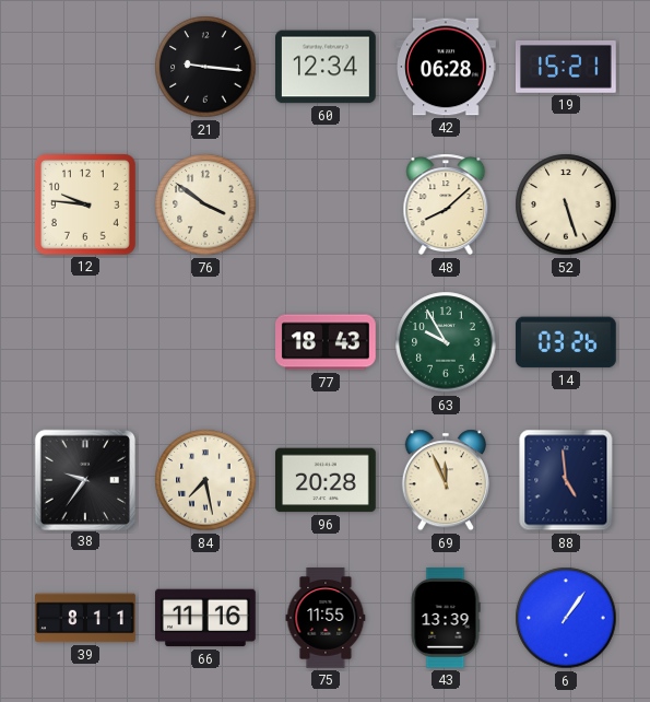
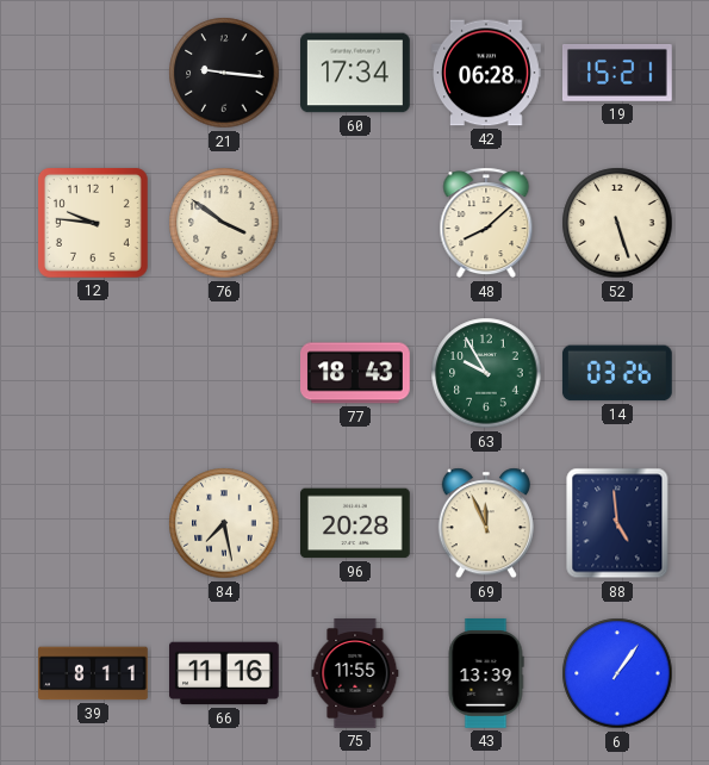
60: 12:34 -> 17:34
38: 9:36 -> none
